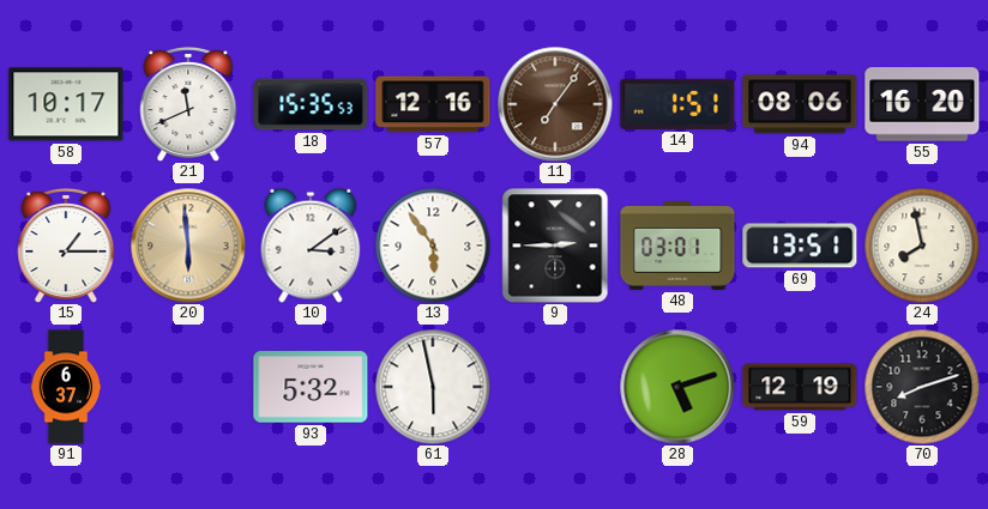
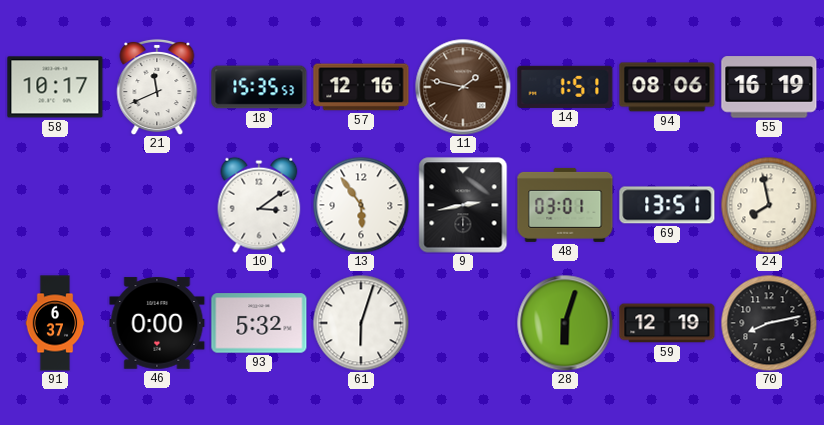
11: 7:06 -> 1:47
55: 16:20 -> 16:19
15: 1:15 -> none
20: 5:59 -> none
9: 2:45 -> 2:43
46: none -> 0:00
61: 5:58 -> 6:03
28: 5:12 -> 6:03
70: 8:12 -> 8:13
